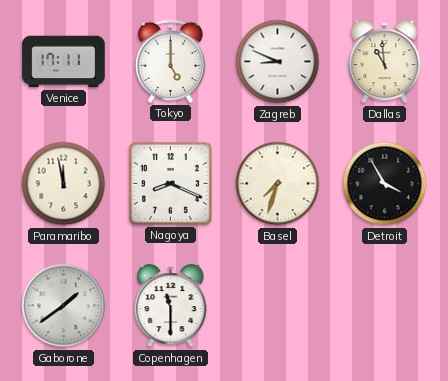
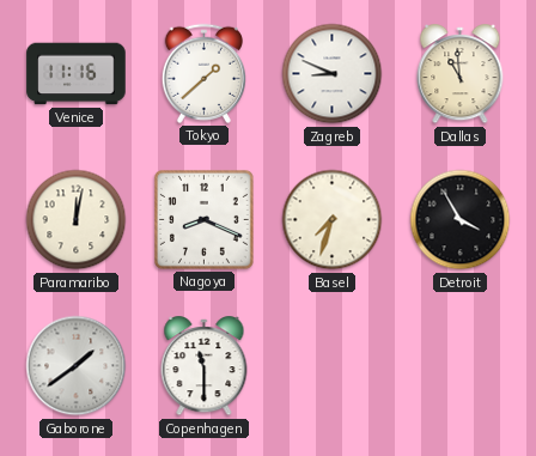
Venice: 17:11 -> 11:16
Tokyo: 5:00 -> 1:38
Paramaribo: 11:58 -> 12:02
